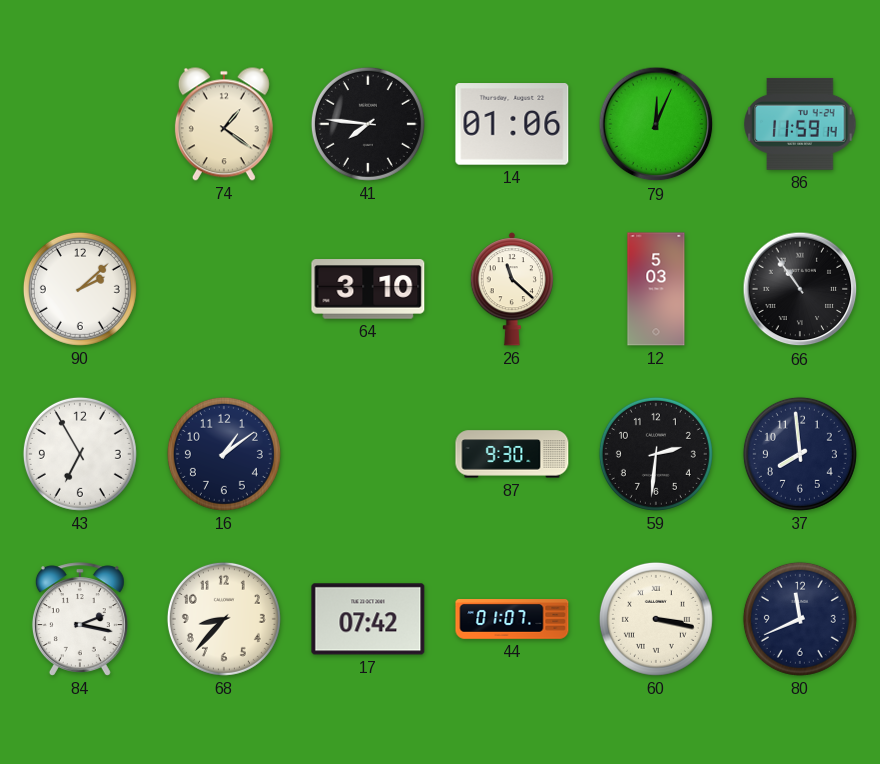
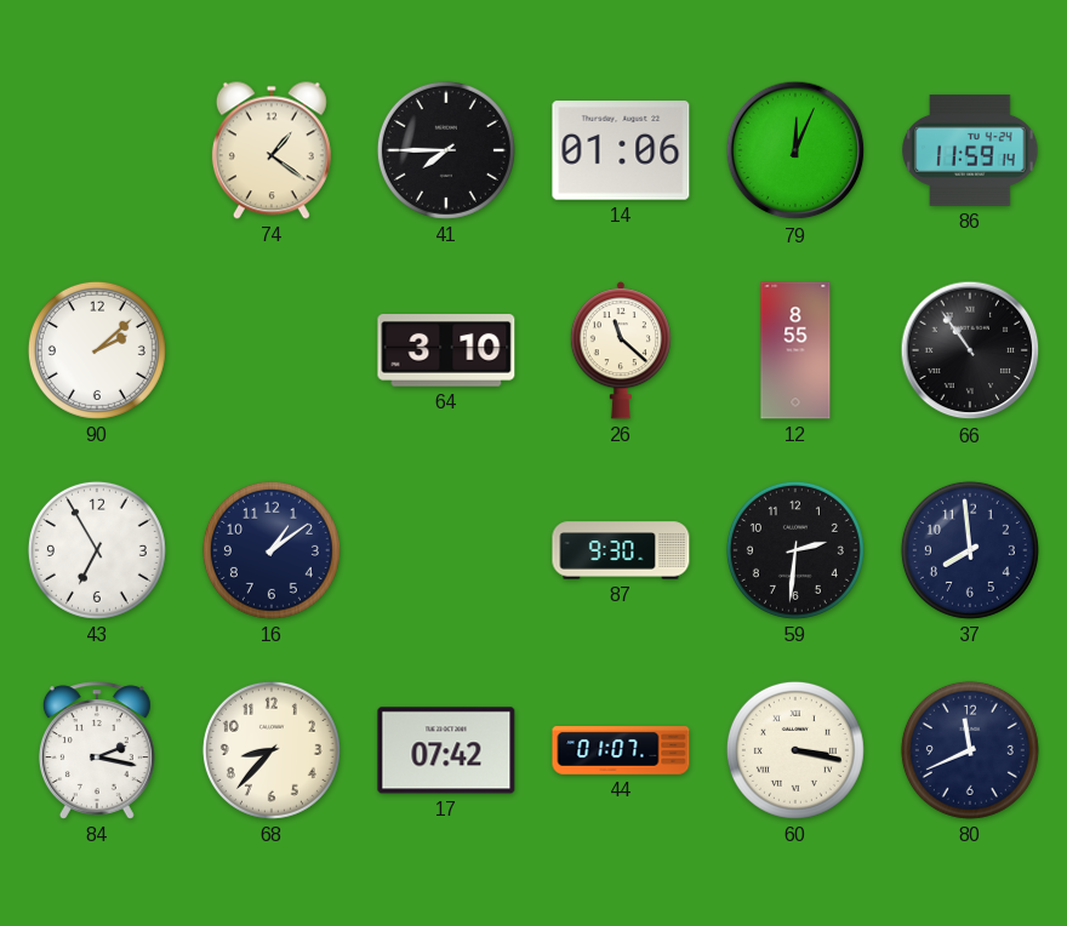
41: 7:46 -> 7:45
12: 5:03 -> 8:55
